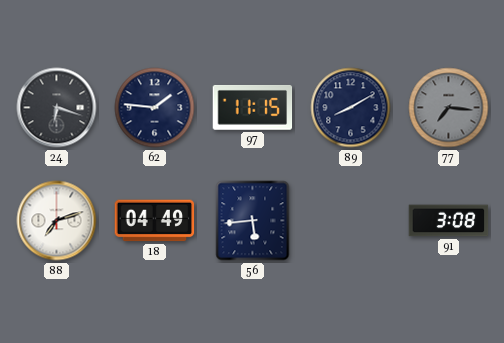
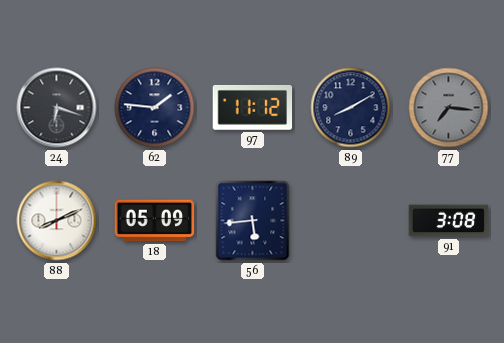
97: 11:15 -> 11:12
88: 7:12 -> 8:11
18: 04:49 -> 05:09
